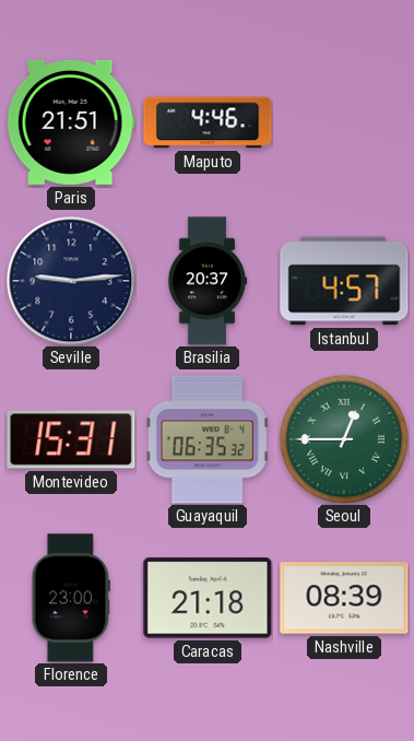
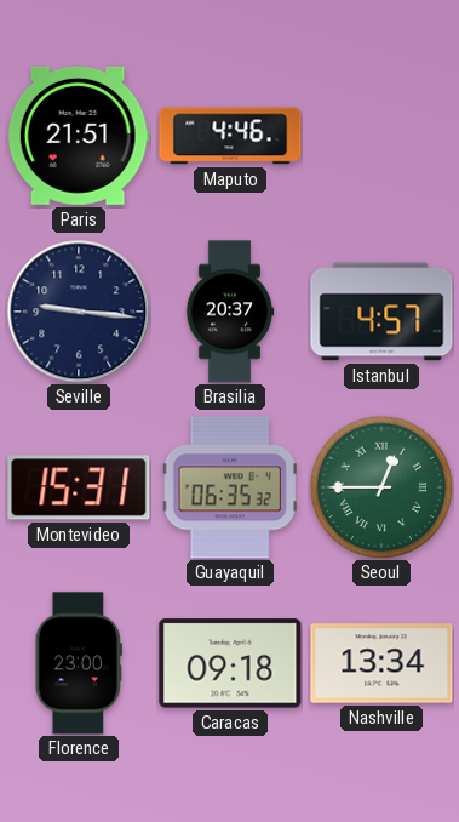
Seville: 9:14 -> 9:16
Caracas: 21:18 -> 09:18
Nashville: 08:39 -> 13:34
